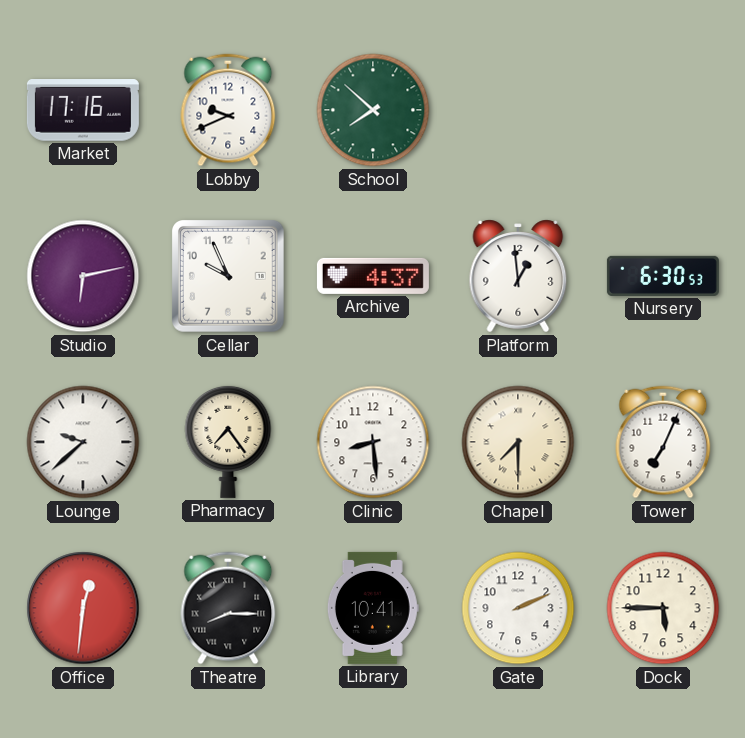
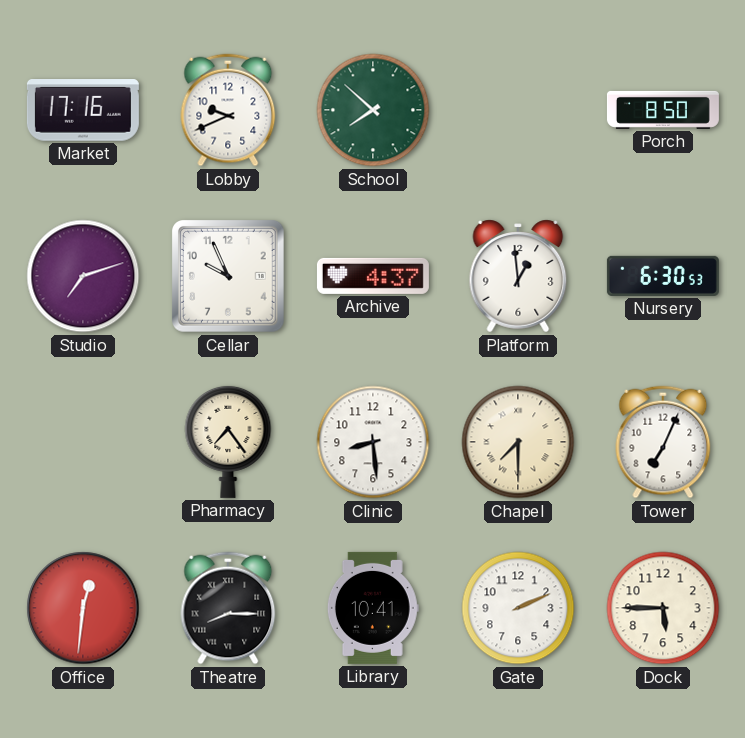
Porch: none -> 8:50
Studio: 6:13 -> 7:12
Lounge: 9:38 -> none
